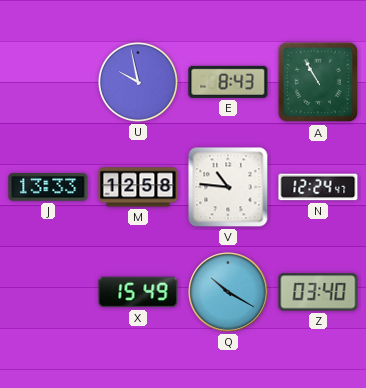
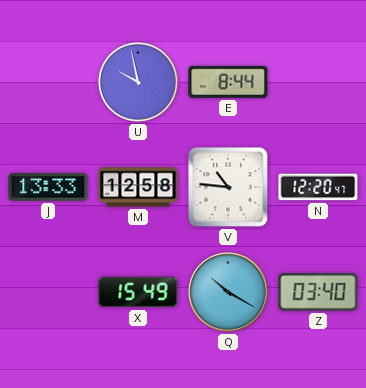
E: 8:43 -> 8:44
A: 10:55 -> none
N: 12:24 -> 12:20
